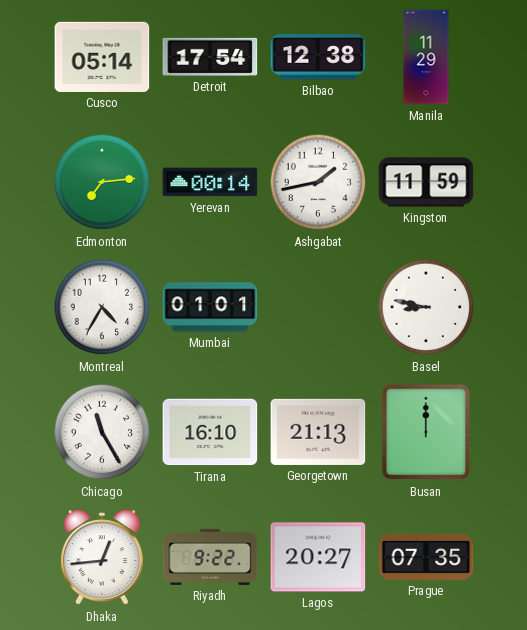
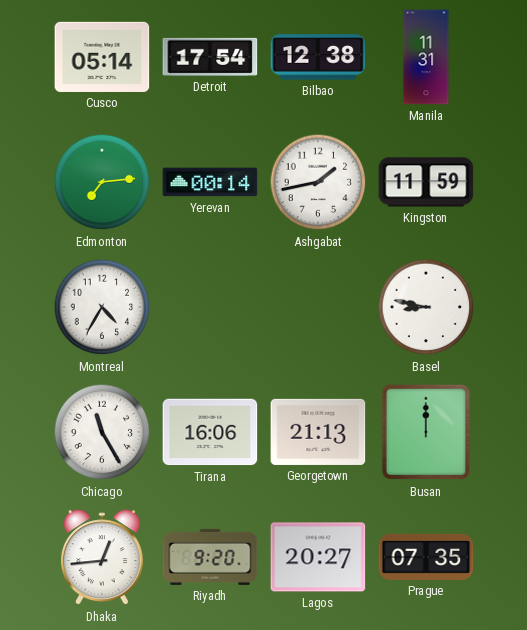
Manila: 11:29 -> 11:31
Mumbai: 01:01 -> none
Tirana: 16:10 -> 16:06
Riyadh: 9:22 -> 9:20
